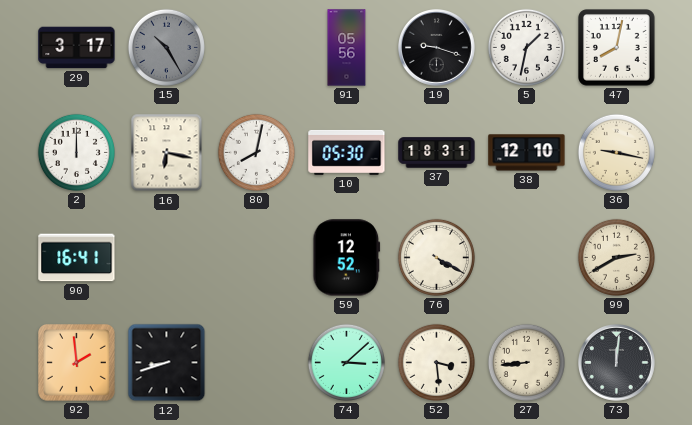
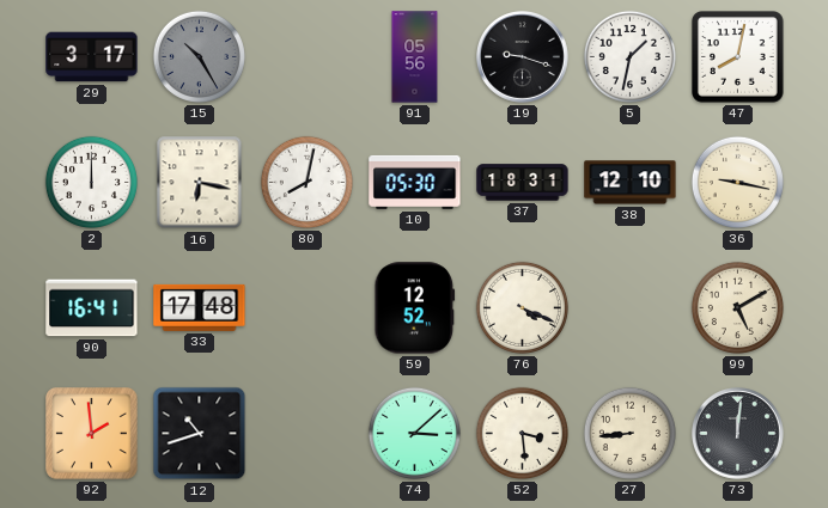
33: none -> 17:48
76: 4:20 -> 4:19
99: 2:40 -> 5:10
12: 8:42 -> 10:42
